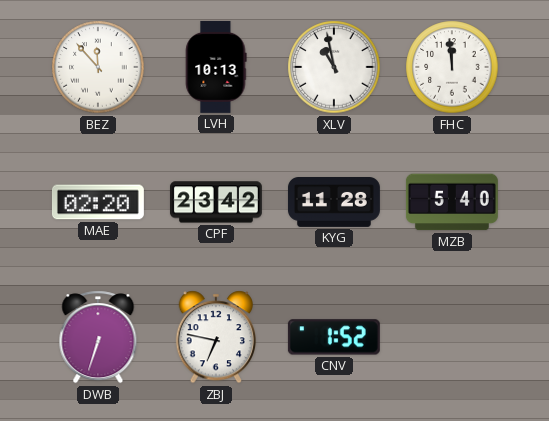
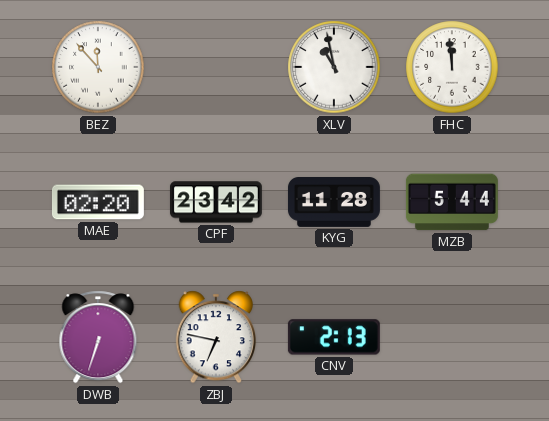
LVH: 10:13 -> none
MZB: 5:40 -> 5:44
CNV: 1:52 -> 2:13
